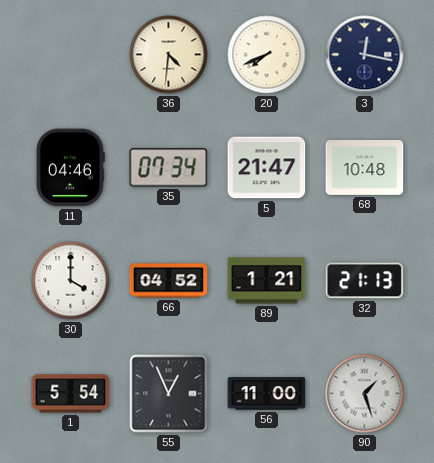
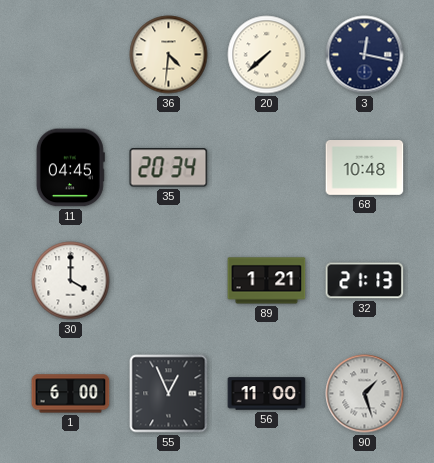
20: 7:41 -> 7:38
11: 04:46 -> 04:45
35: 07:34 -> 20:34
5: 21:47 -> none
66: 04:52 -> none
1: 5:54 -> 6:00
